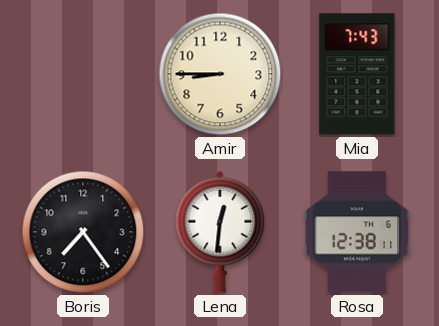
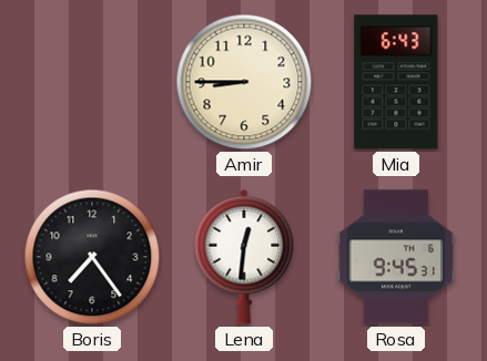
Mia: 7:43 -> 6:43
Rosa: 12:38 -> 9:45
